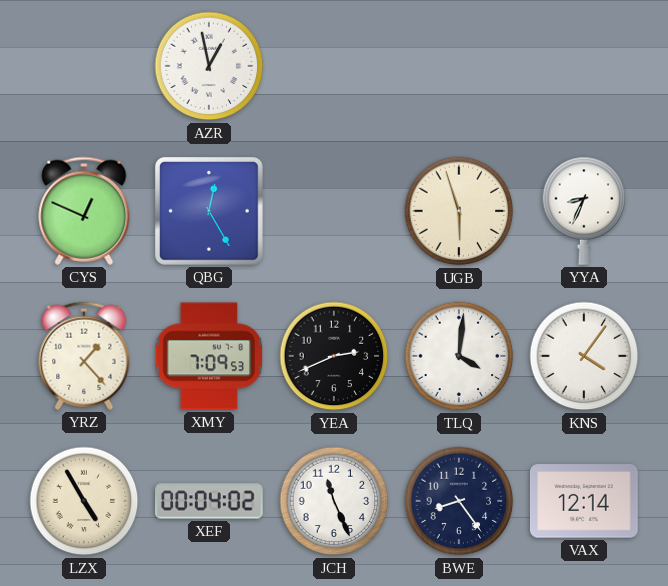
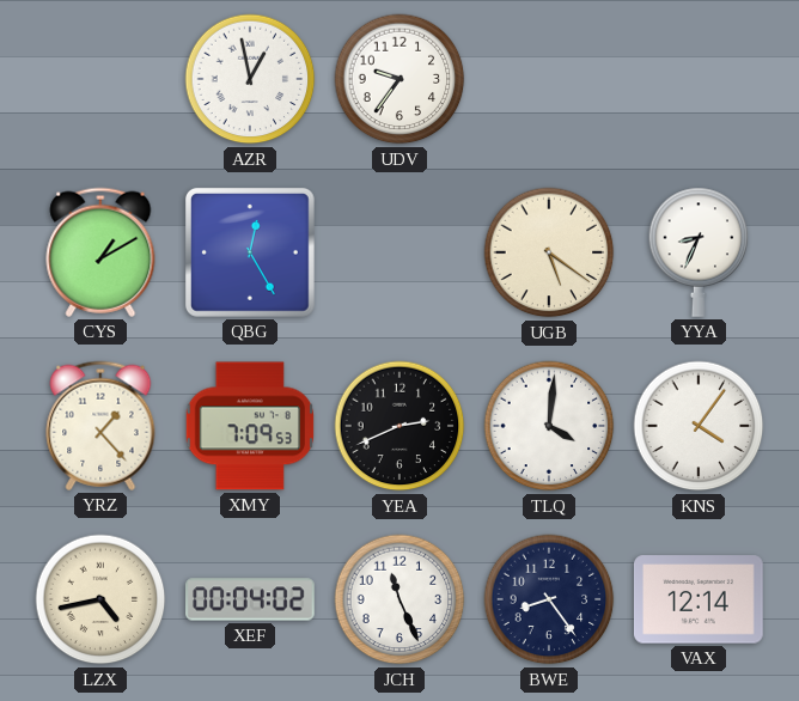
UDV: none -> 9:36
CYS: 12:49 -> 1:10
UGB: 5:57 -> 5:21
LZX: 4:55 -> 4:43
